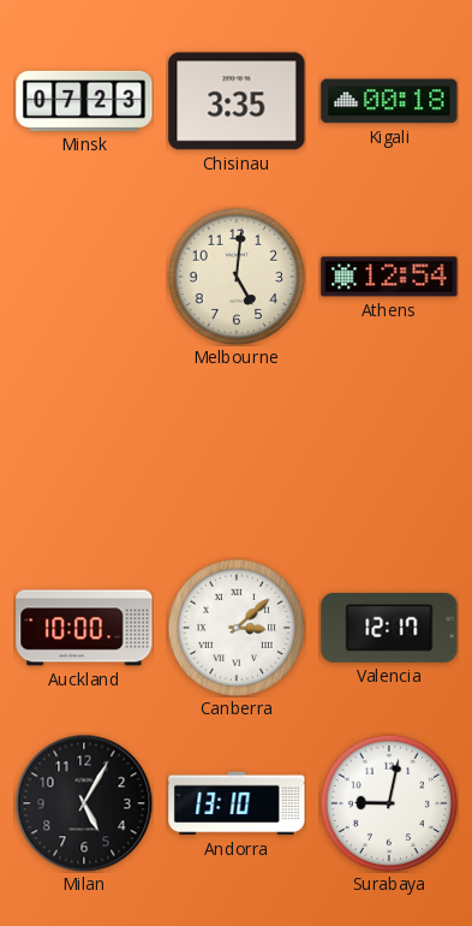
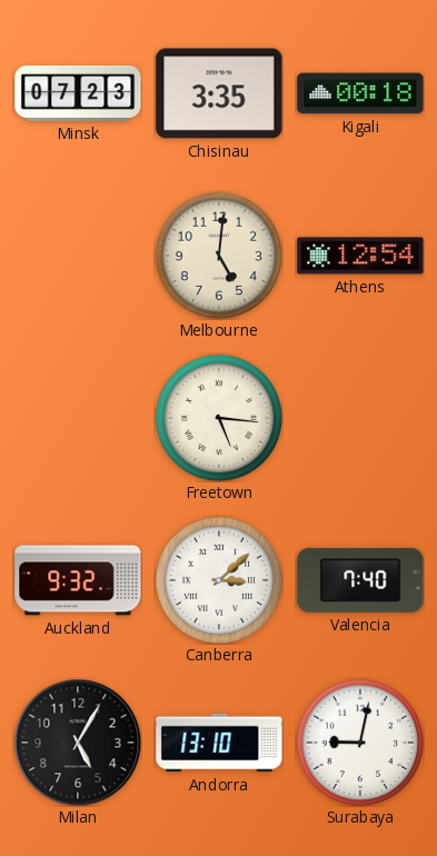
Freetown: none -> 5:16
Auckland: 10:00 -> 9:32
Valencia: 12:17 -> 7:40
